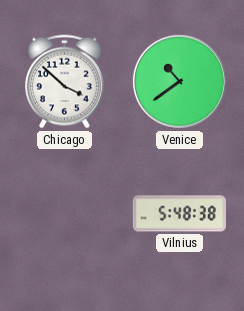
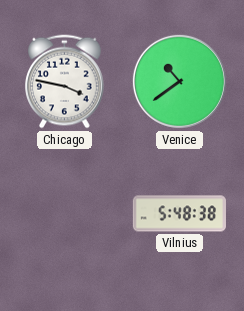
Chicago: 3:52 -> 3:47
